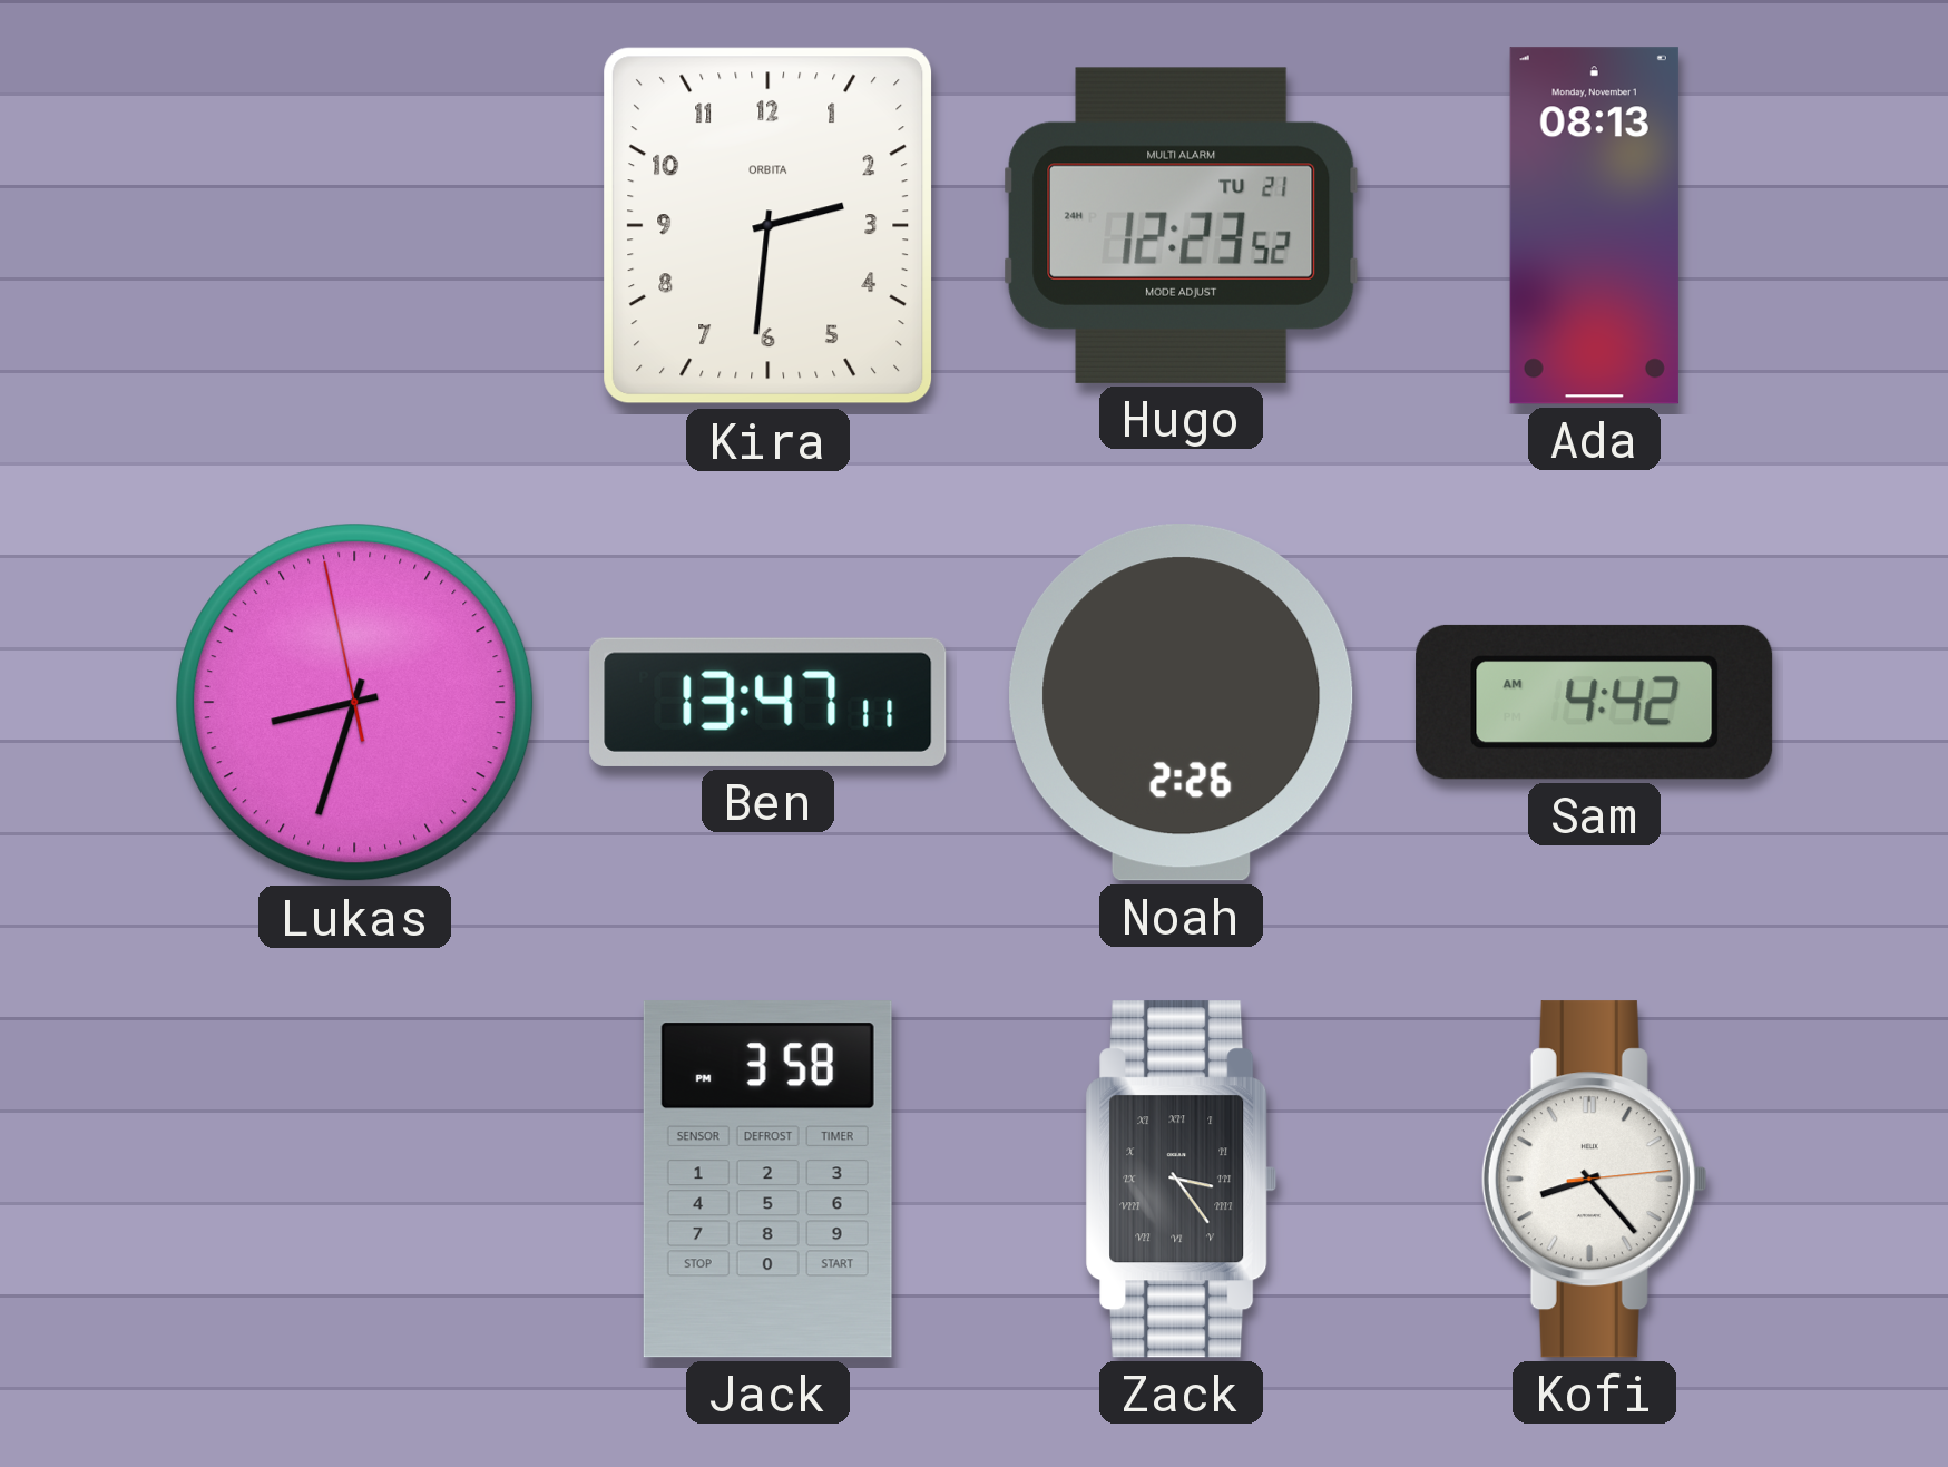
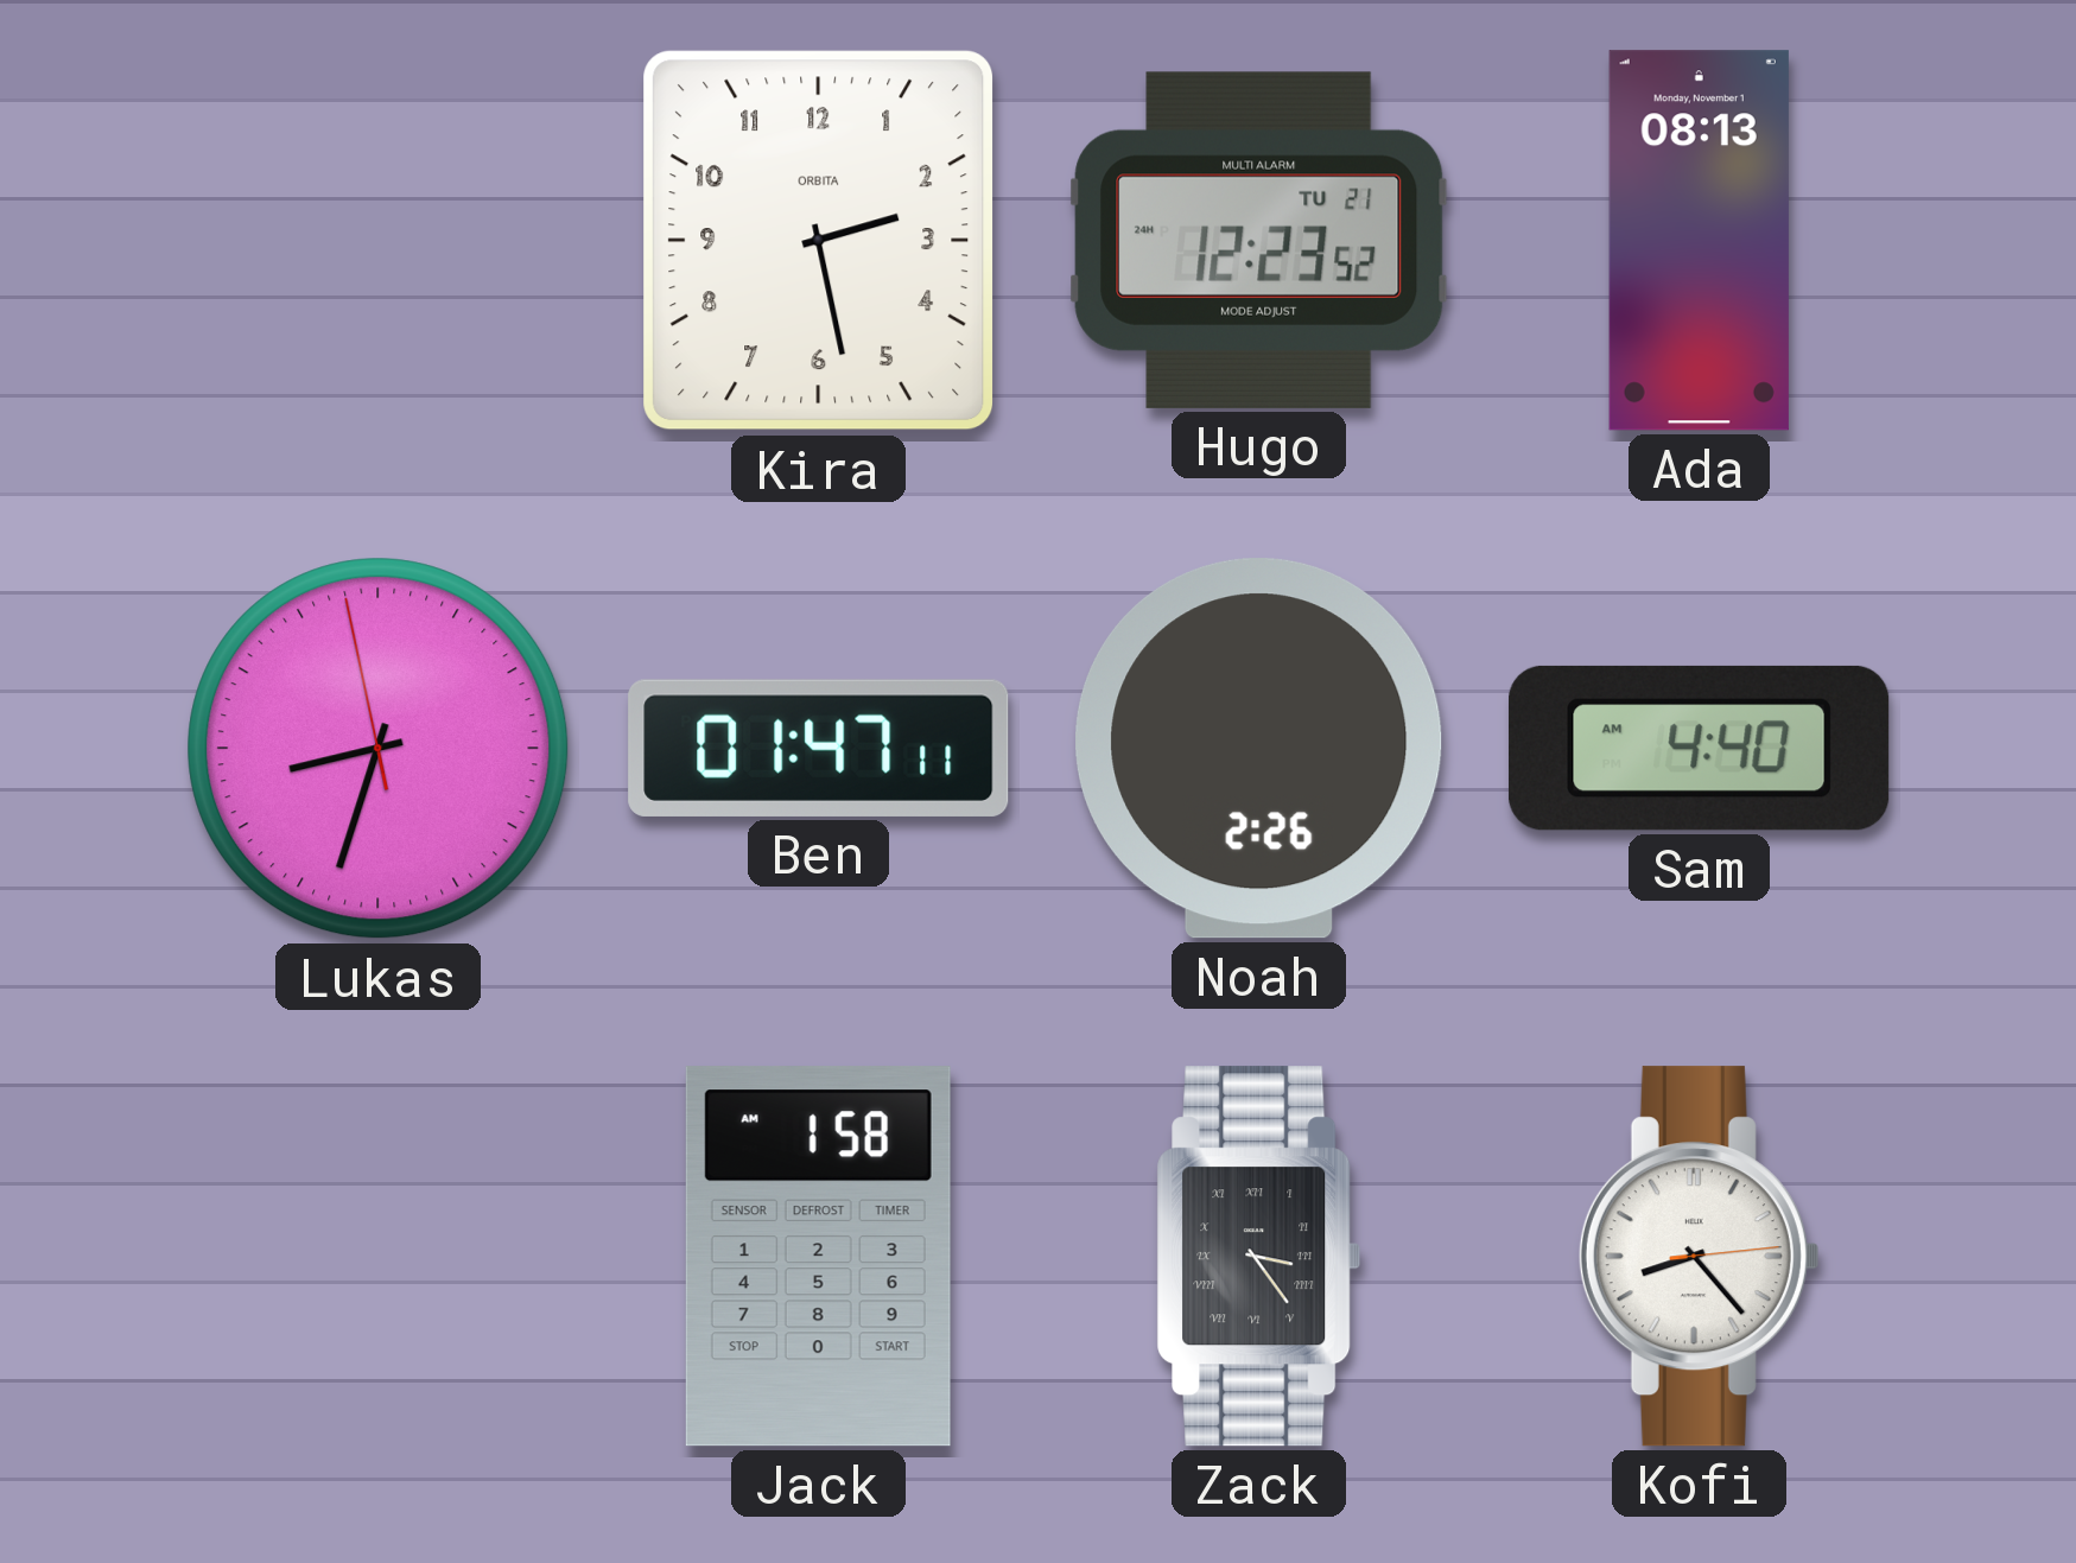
Kira: 2:31 -> 2:28
Ben: 13:47 -> 01:47
Sam: 4:42 -> 4:40
Jack: 3:58 -> 1:58
